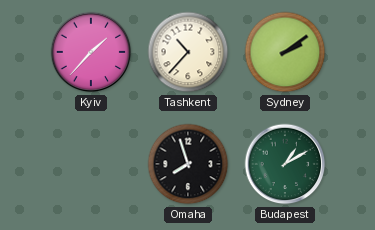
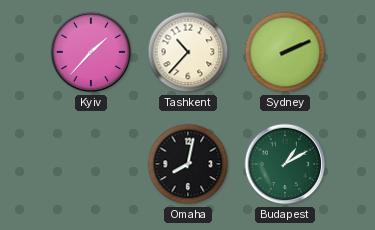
Sydney: 2:09 -> 2:11
Omaha: 7:57 -> 8:02
